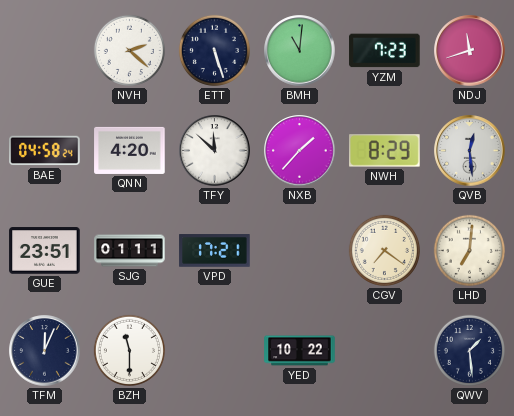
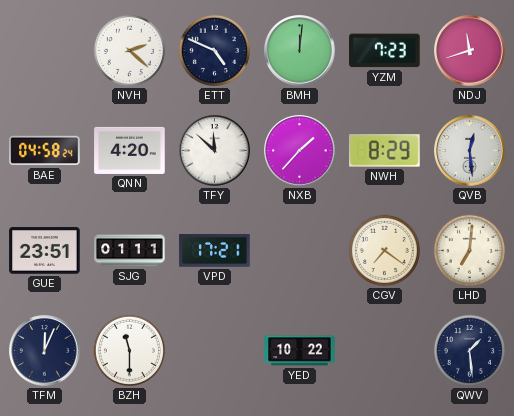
ETT: 5:27 -> 4:49
BMH: 11:01 -> 12:01
